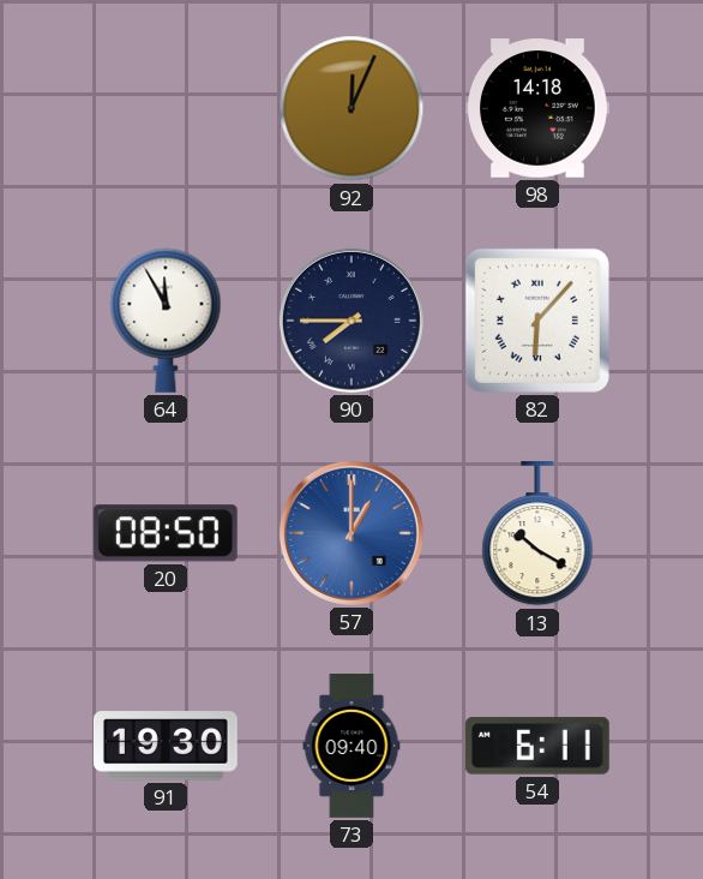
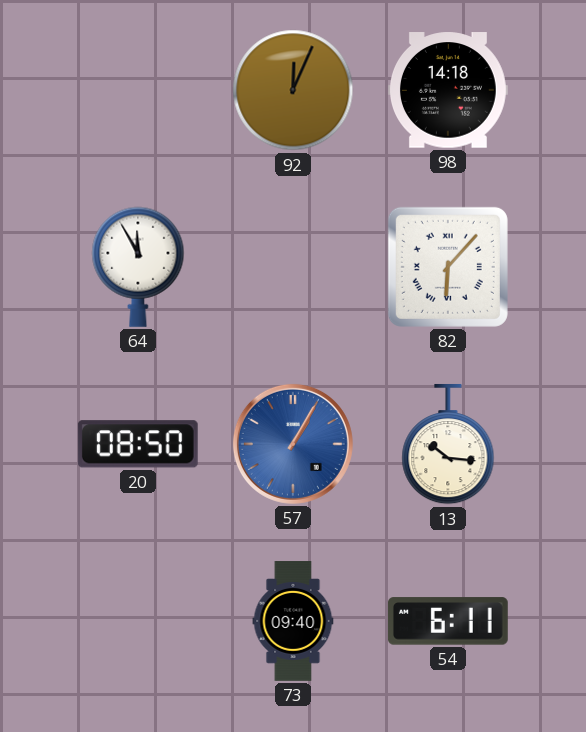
90: 7:45 -> none
57: 1:00 -> 1:05
13: 10:20 -> 10:16
91: 19:30 -> none
